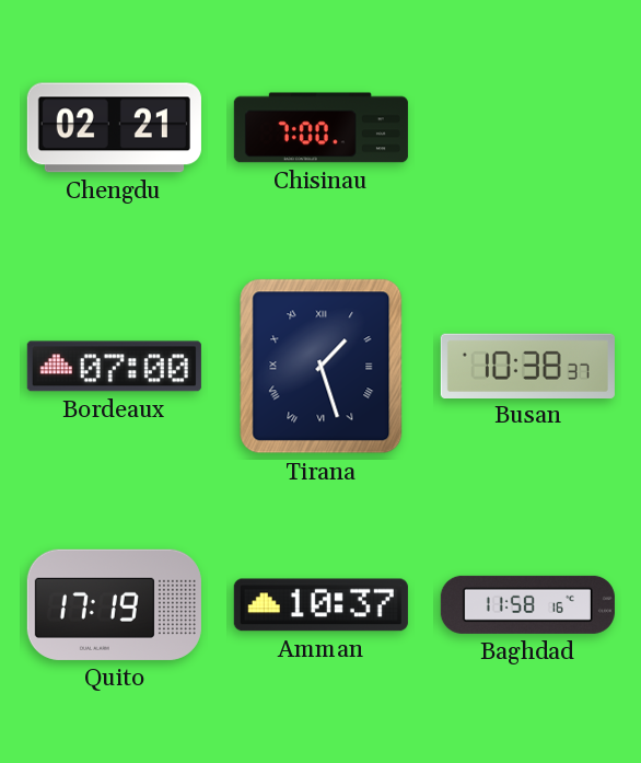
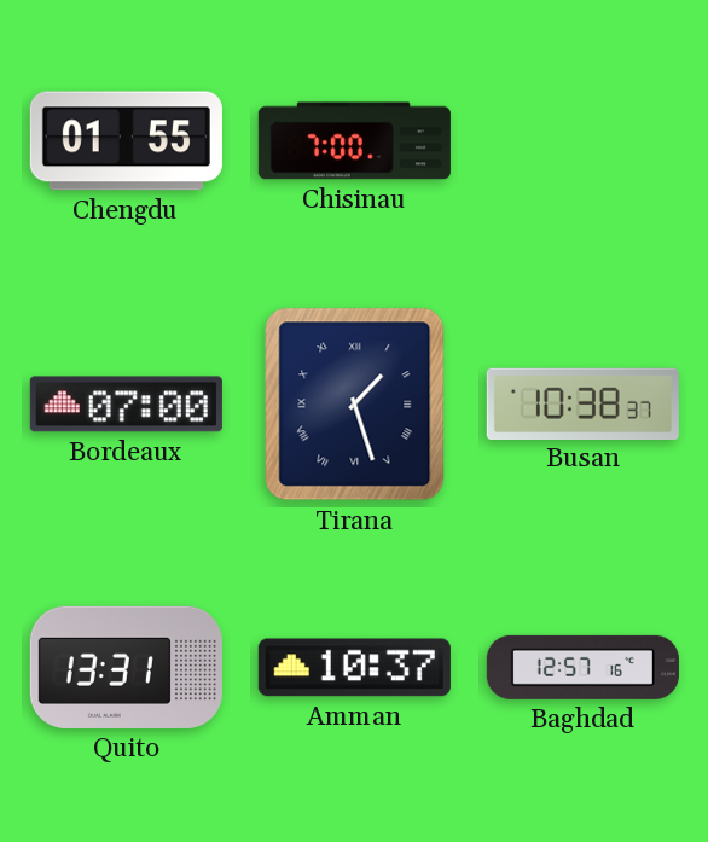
Chengdu: 02:21 -> 01:55
Quito: 17:19 -> 13:31
Baghdad: 11:58 -> 12:57
